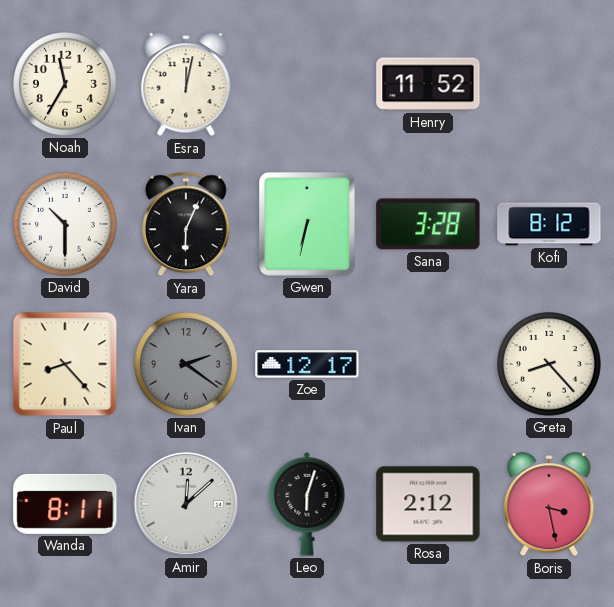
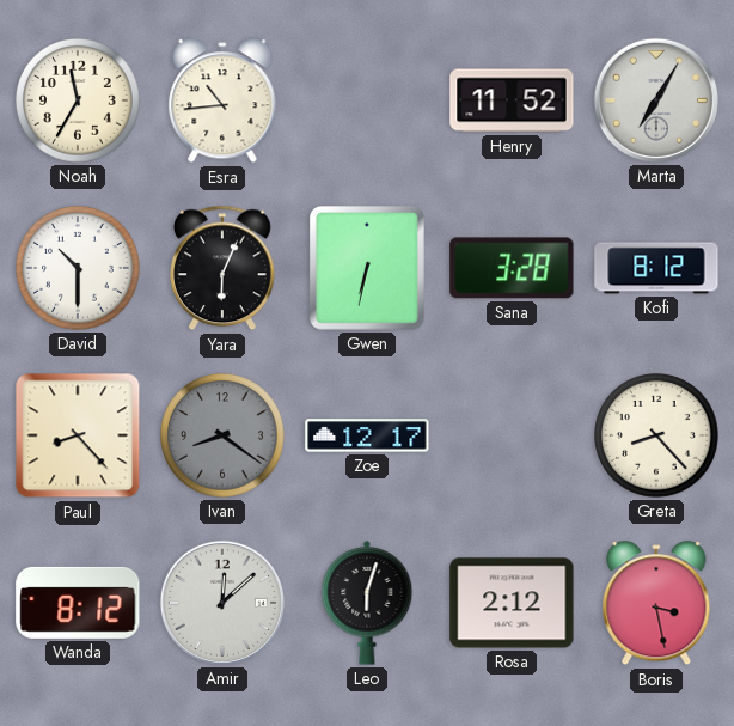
Esra: 12:02 -> 10:44
Marta: none -> 7:05
Ivan: 2:21 -> 8:21
Wanda: 8:11 -> 8:12
